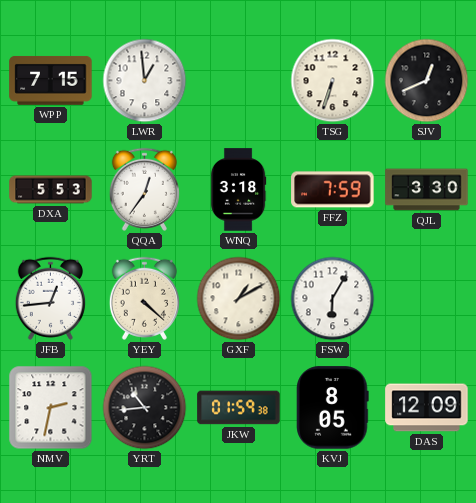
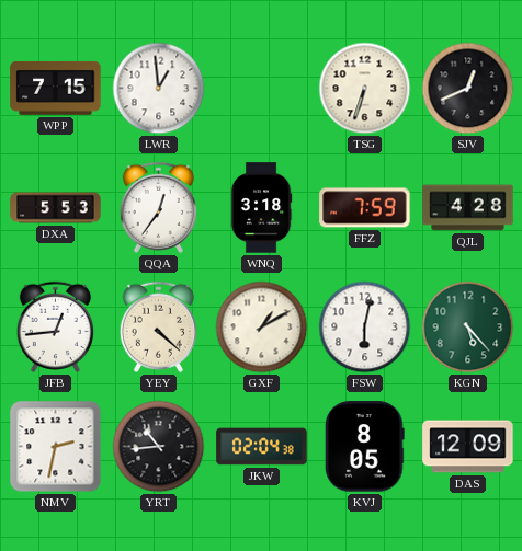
QJL: 3:30 -> 4:28
FSW: 6:05 -> 6:02
KGN: none -> 5:23
JKW: 01:59 -> 02:04
